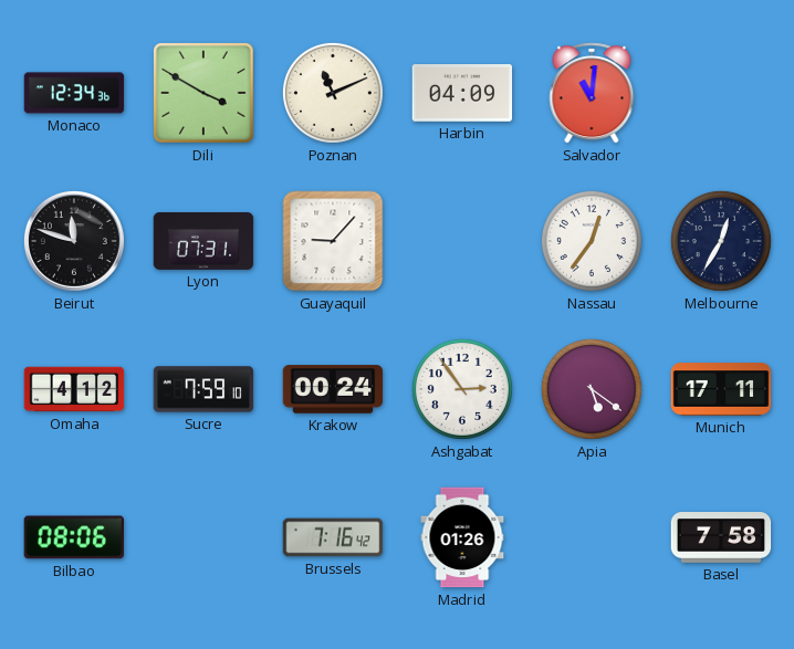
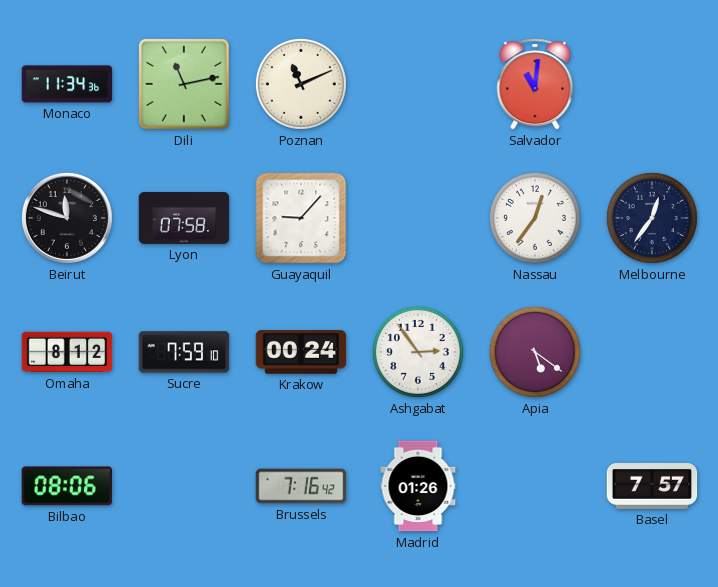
Monaco: 12:34 -> 11:34
Dili: 3:50 -> 11:13
Harbin: 04:09 -> none
Lyon: 07:31 -> 07:58
Melbourne: 12:35 -> 12:36
Omaha: 4:12 -> 8:12
Munich: 17:11 -> none
Basel: 7:58 -> 7:57
